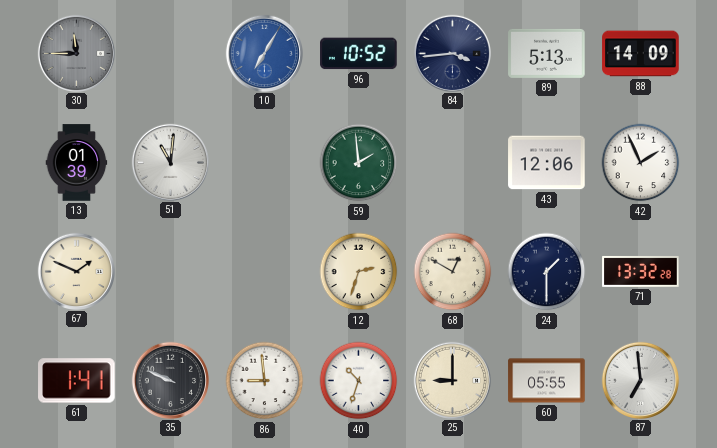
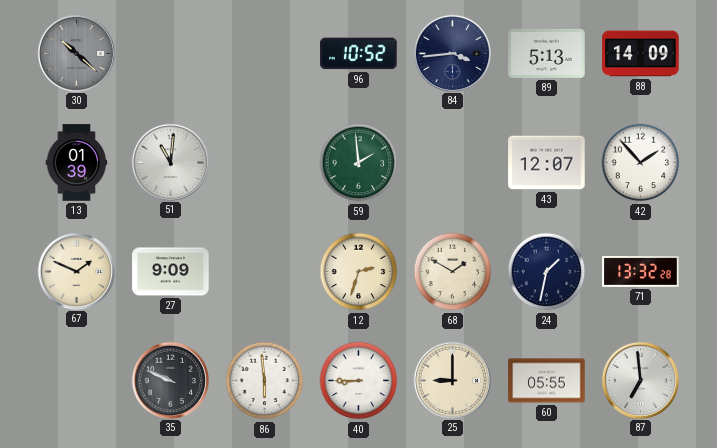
30: 11:45 -> 10:22
10: 7:05 -> none
43: 12:06 -> 12:07
42: 1:56 -> 1:53
27: none -> 9:09
68: 12:50 -> 1:50
24: 1:30 -> 1:32
61: 1:41 -> none
86: 8:59 -> 5:59
40: 10:33 -> 8:45
